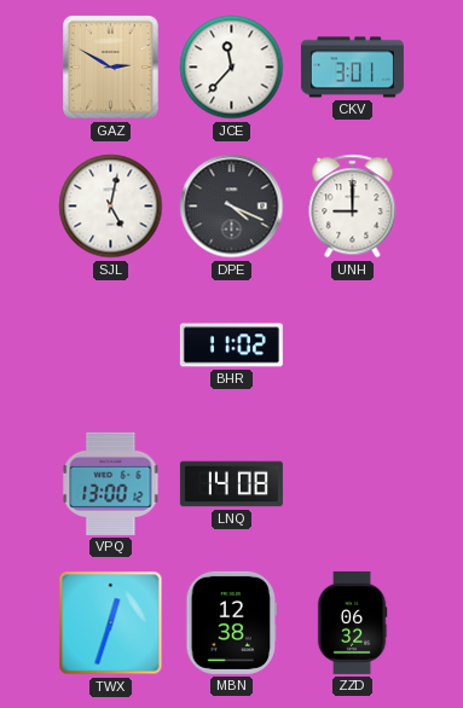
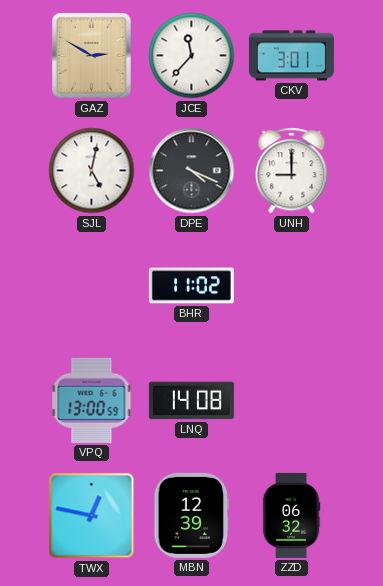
VPQ: 13:00:12 -> 13:00:59
TWX: 12:33 -> 12:47
MBN: 12:38 -> 12:39
